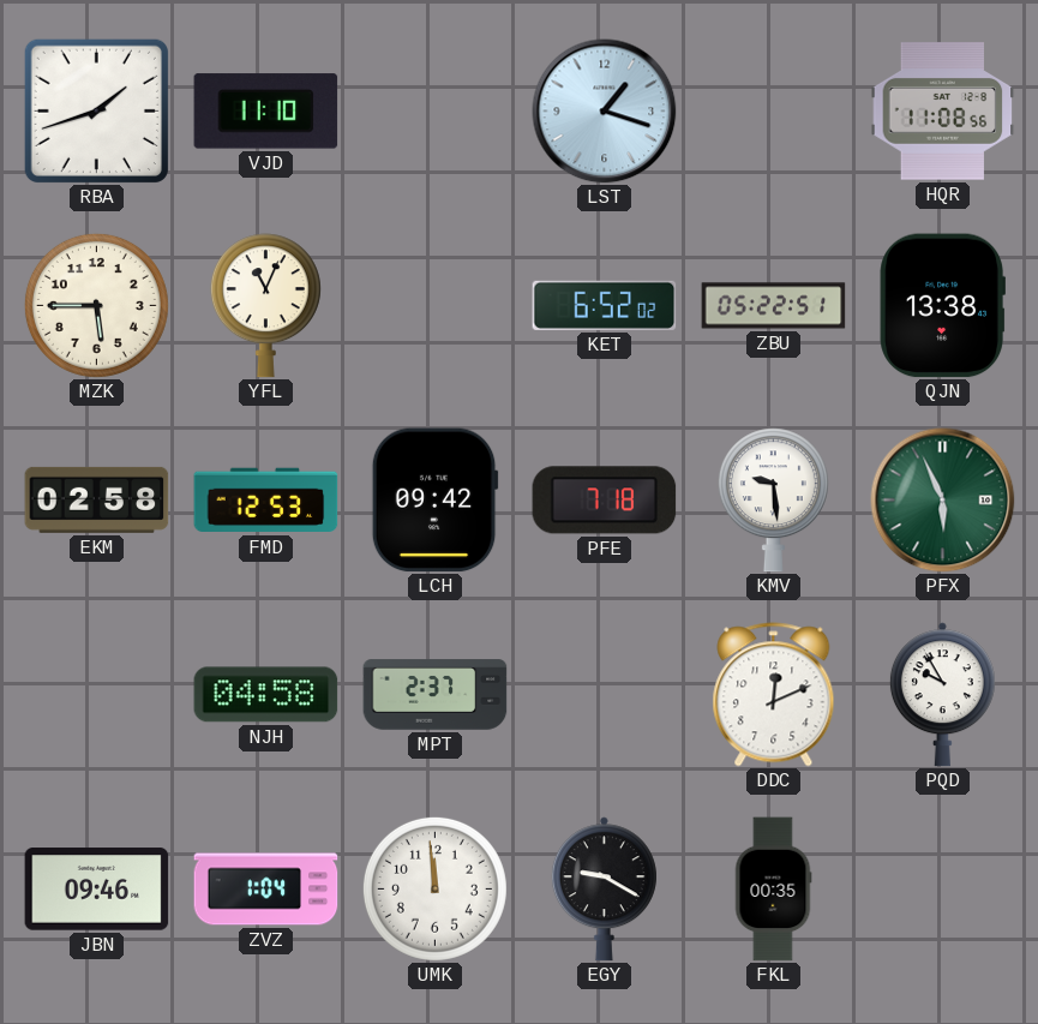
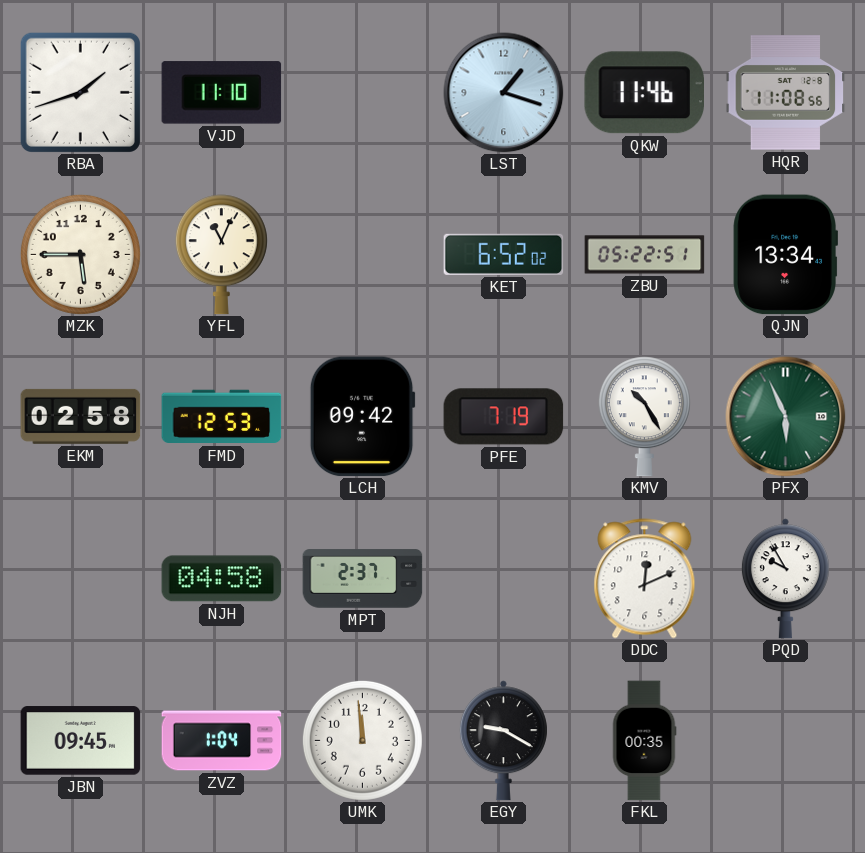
QKW: none -> 11:46
QJN: 13:38 -> 13:34
PFE: 7:18 -> 7:19
KMV: 9:29 -> 10:25
JBN: 09:46 -> 09:45
